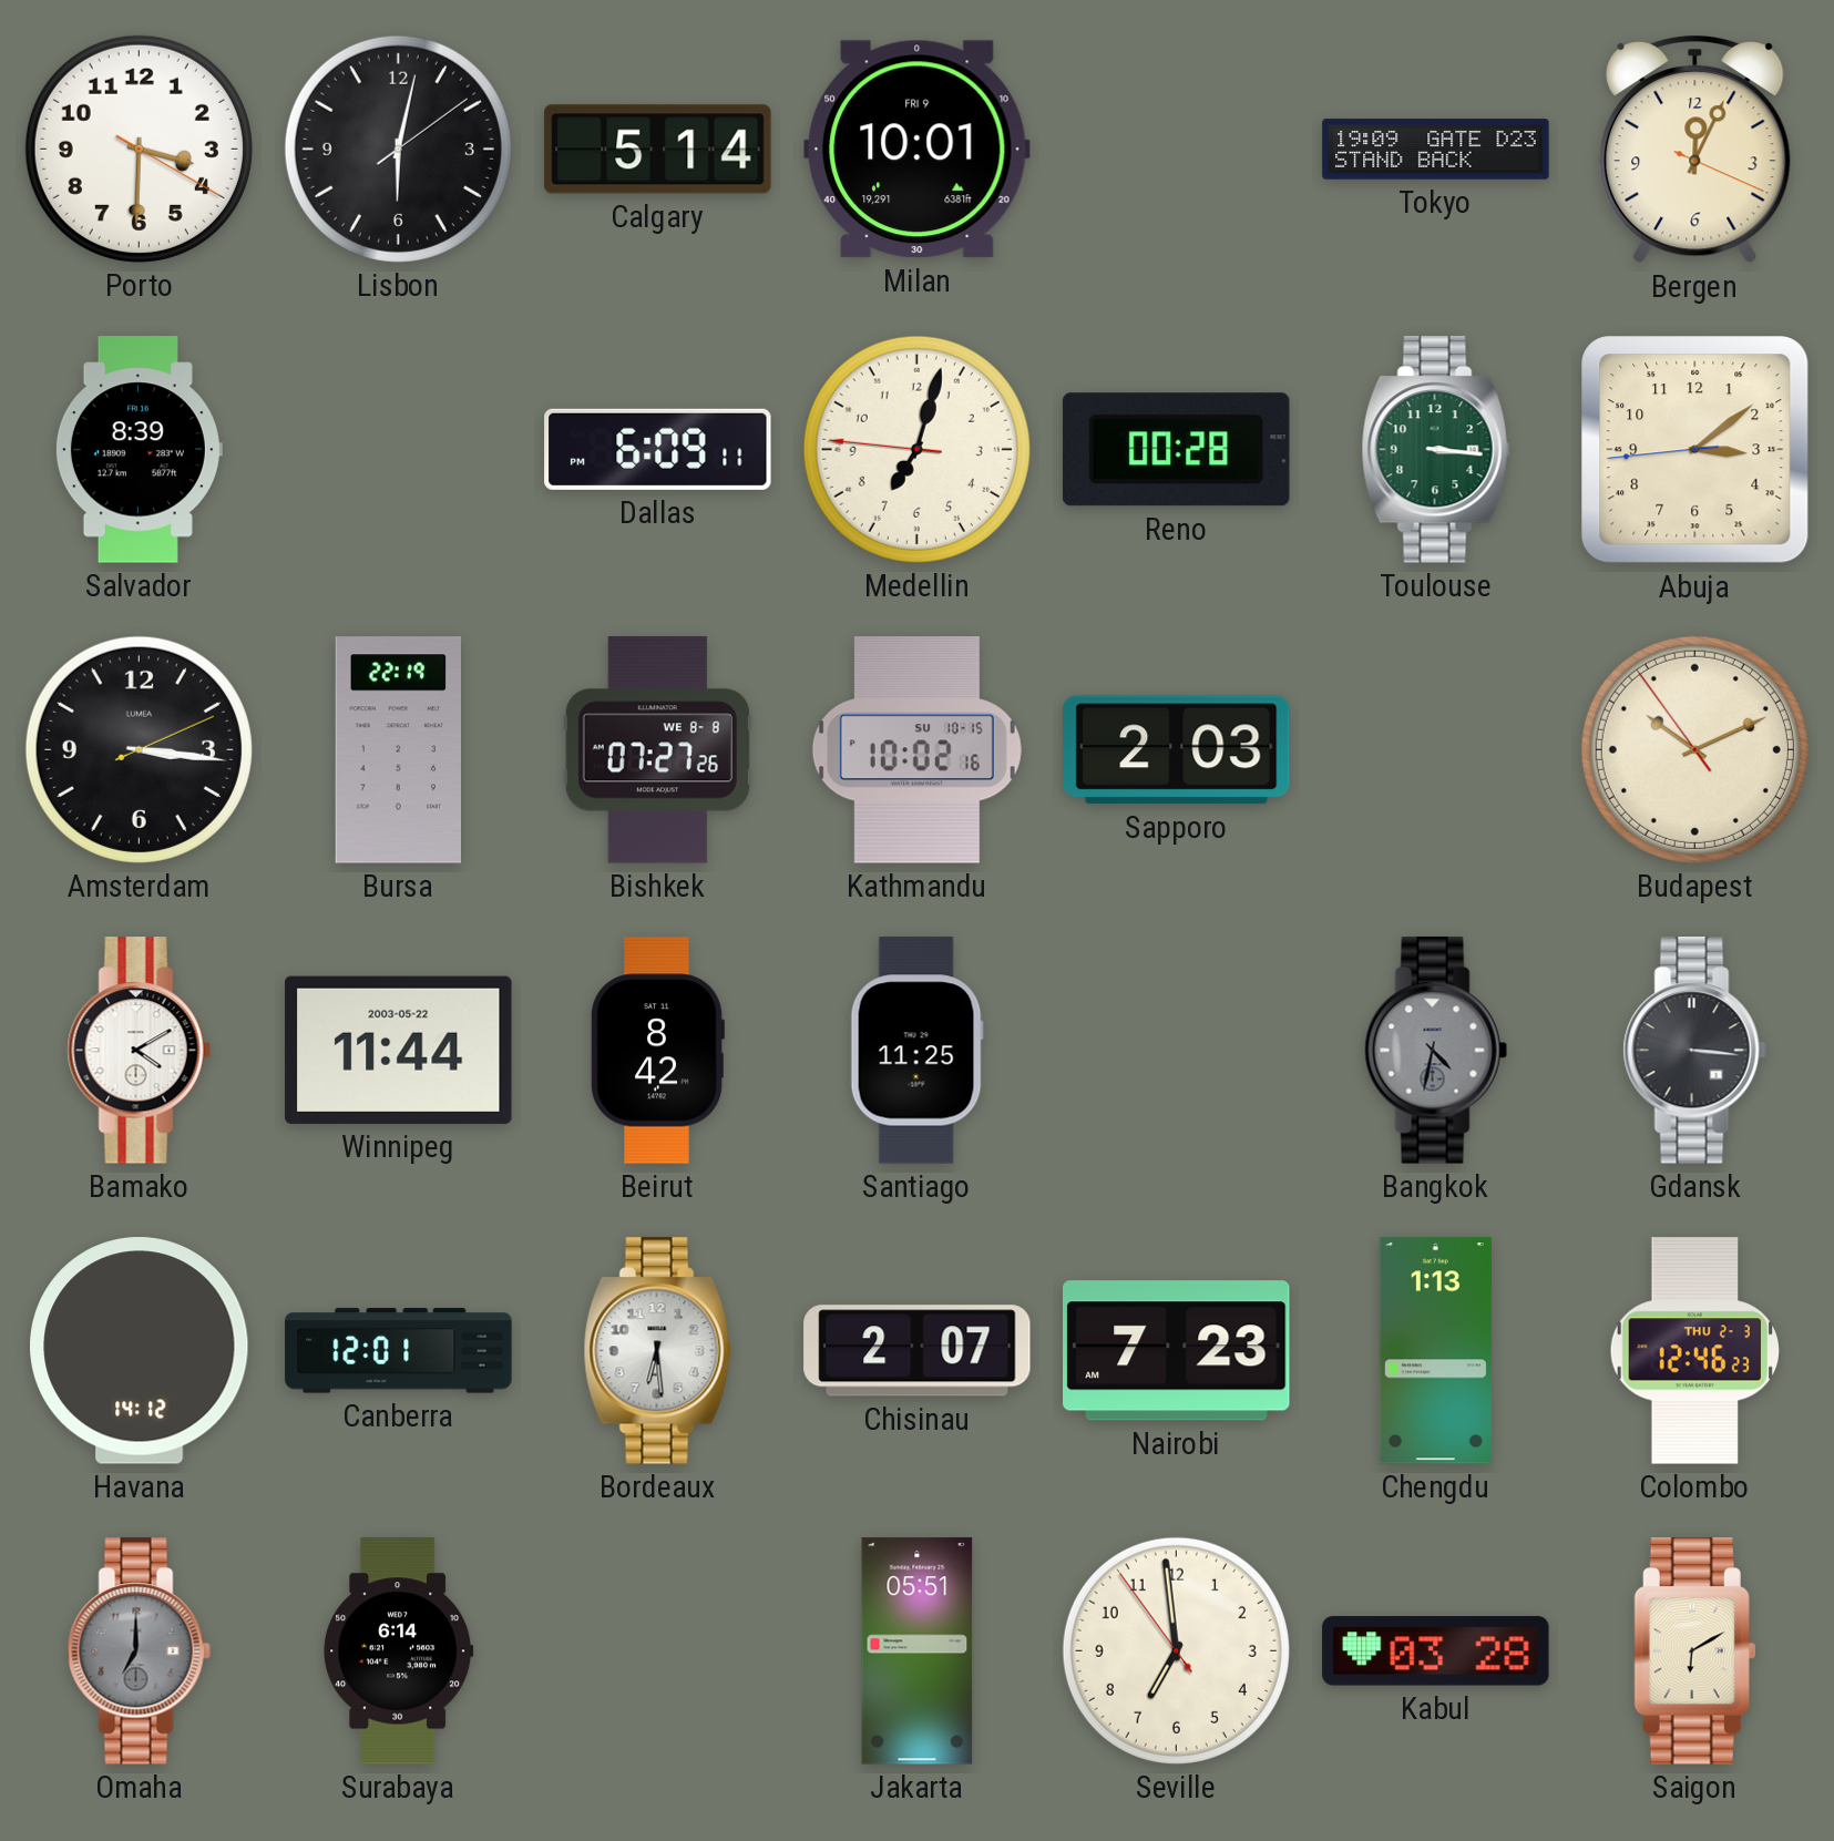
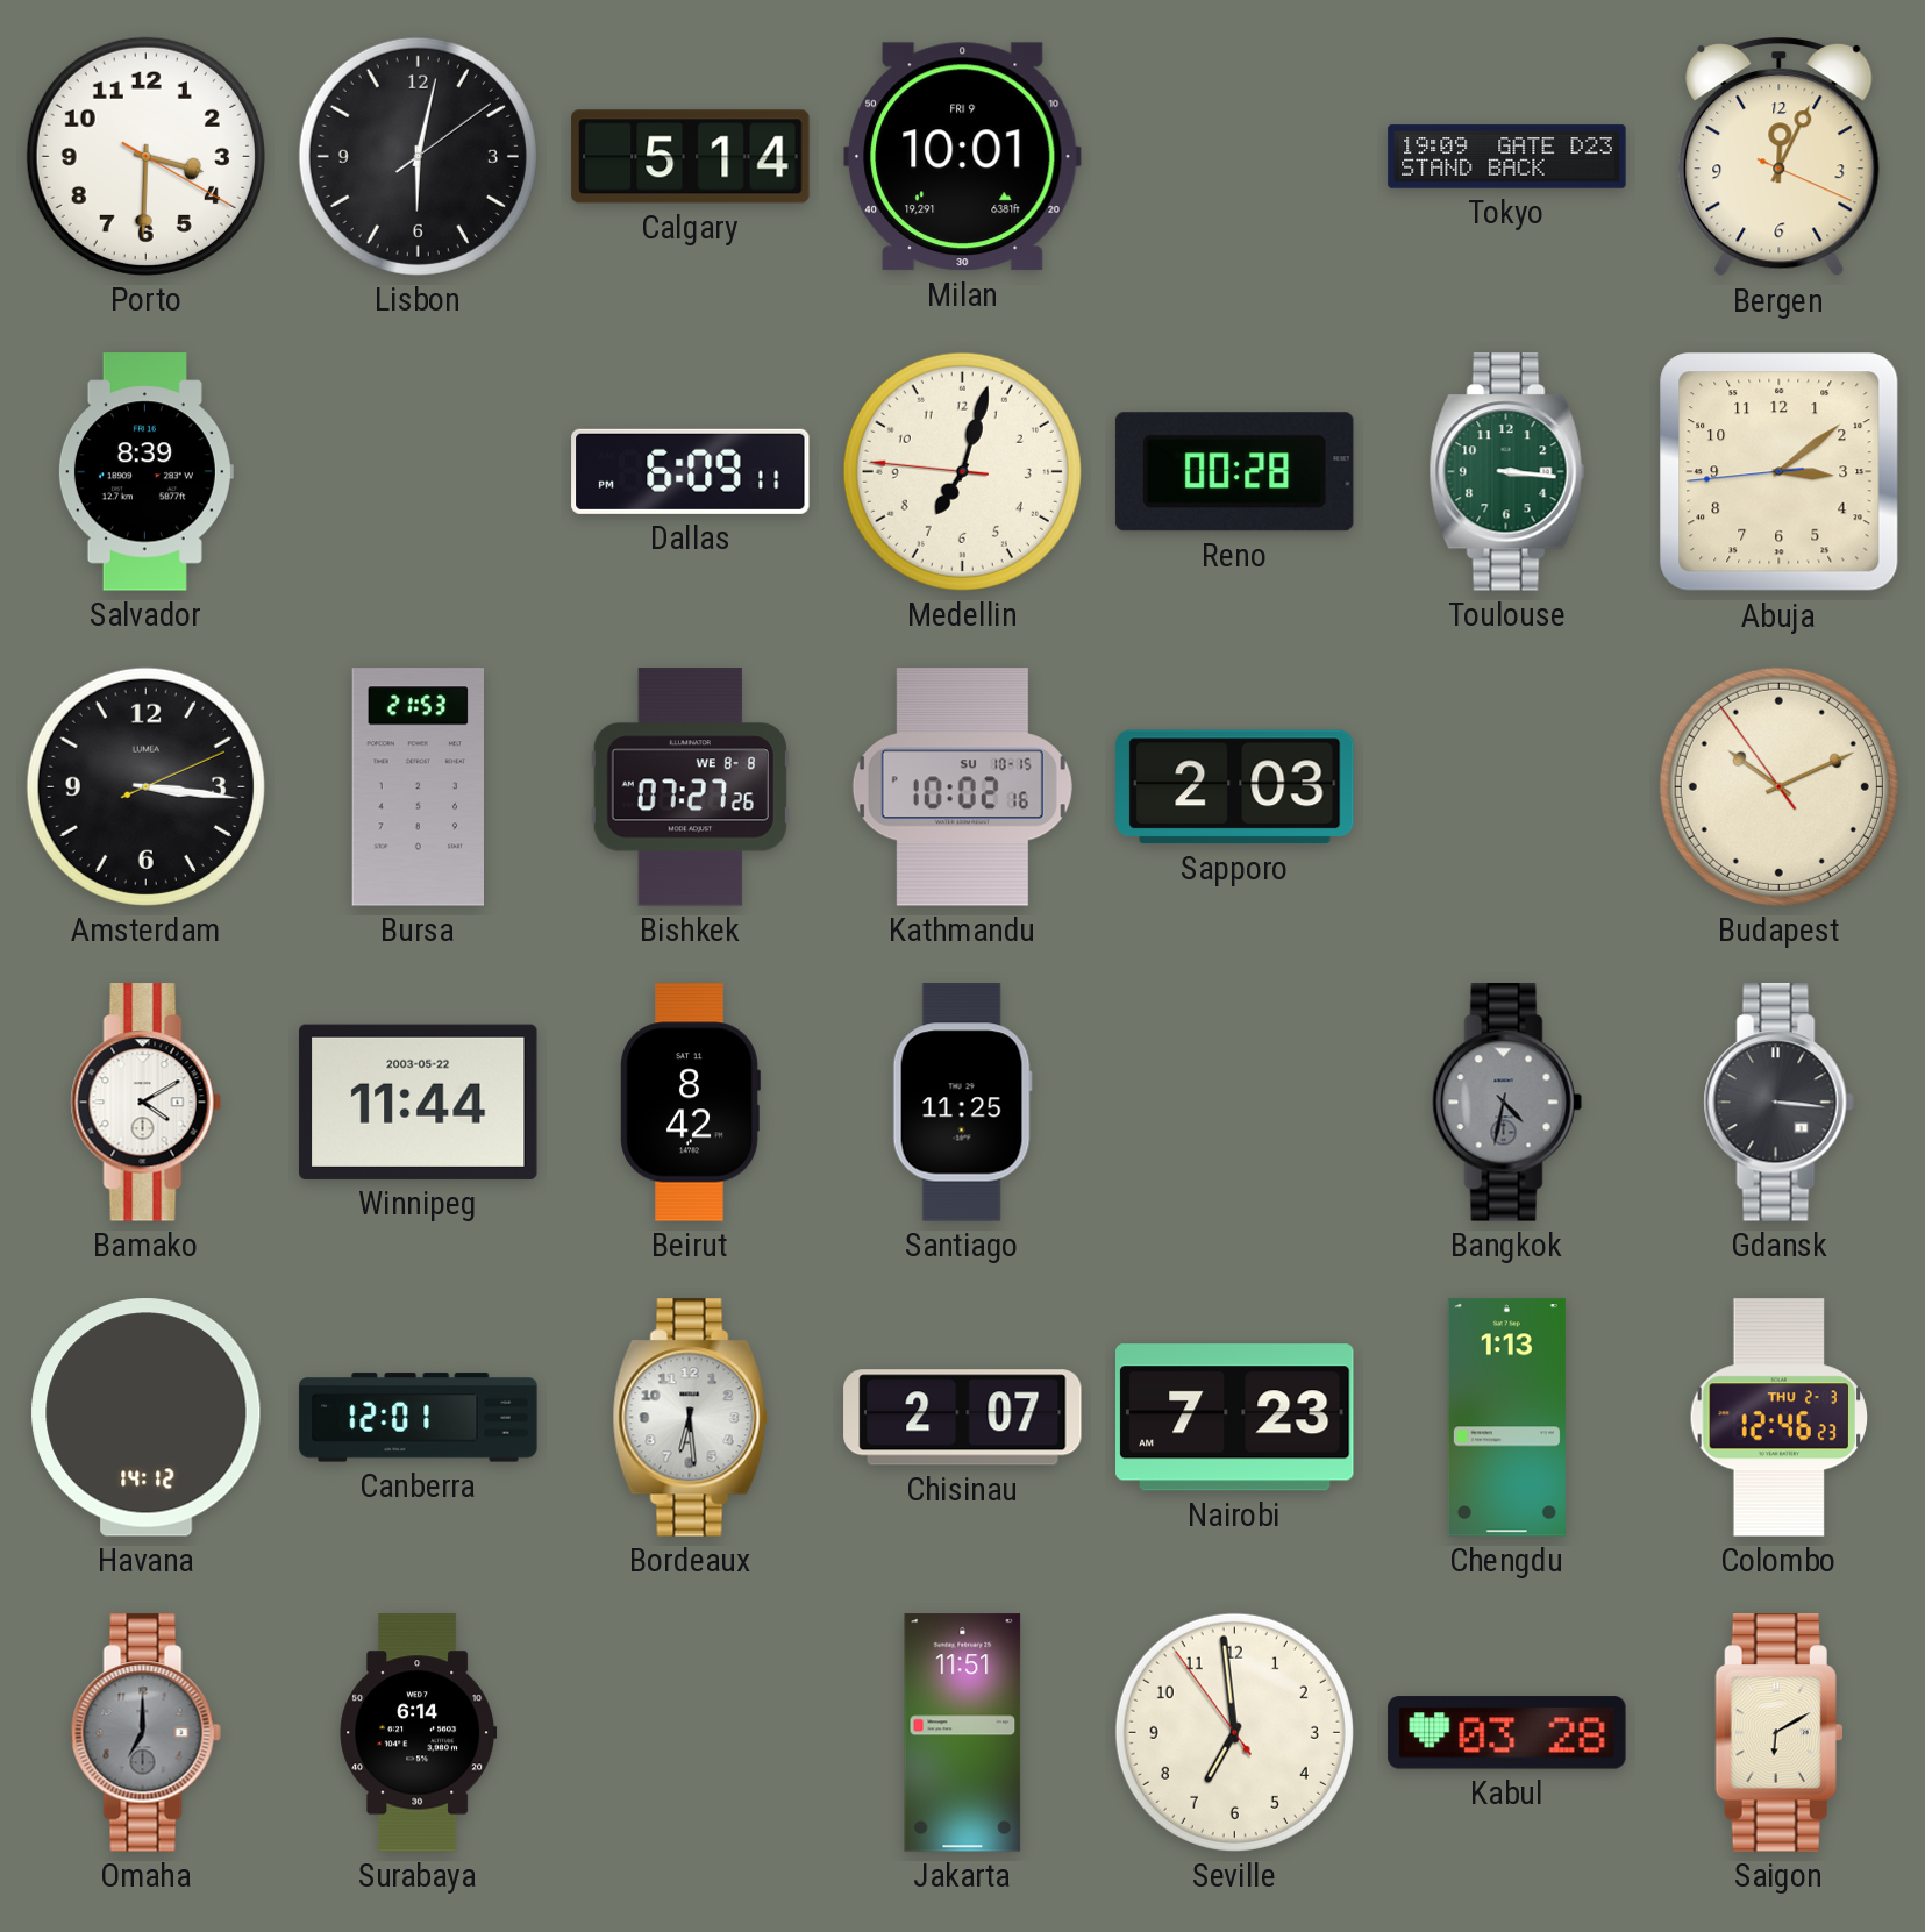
Bursa: 22:19 -> 21:53
Jakarta: 05:51 -> 11:51
